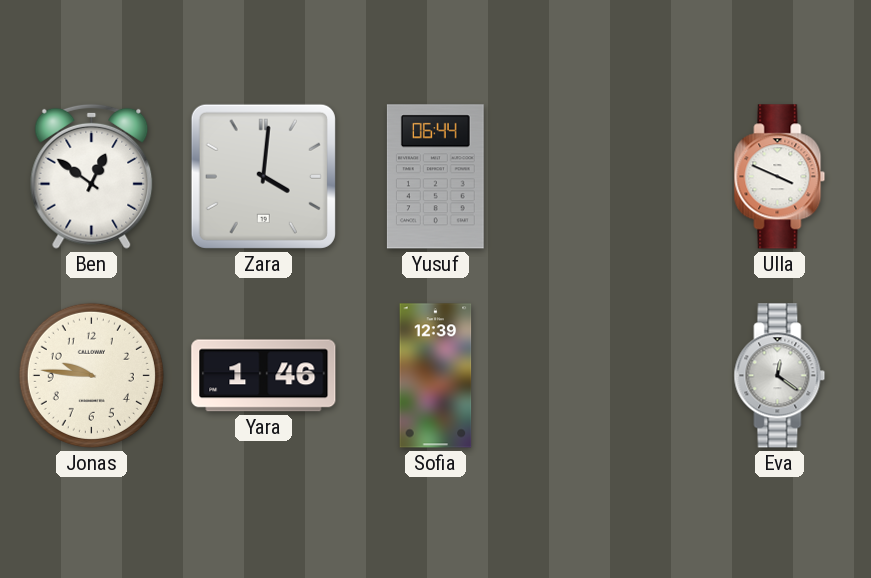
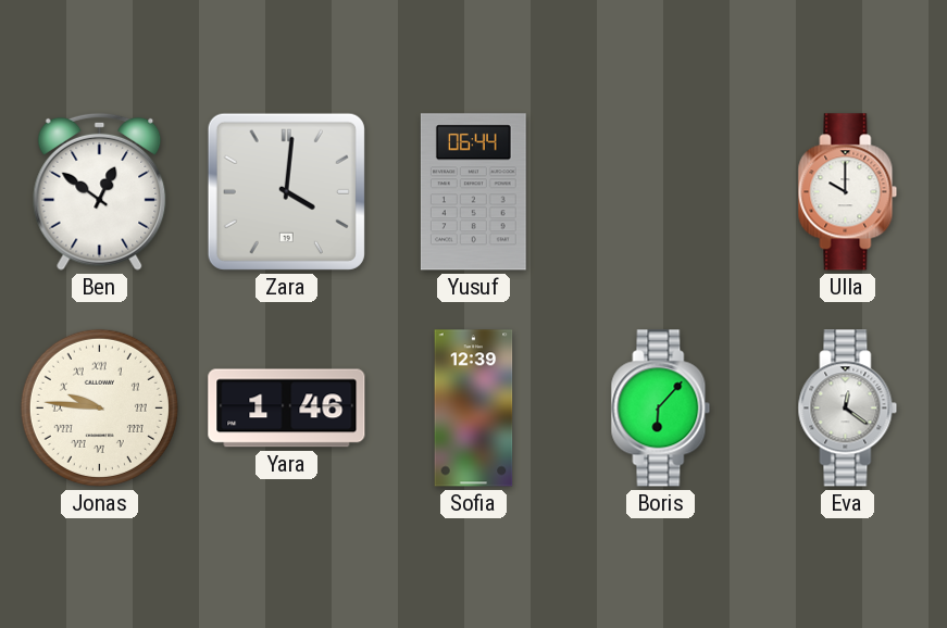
Ulla: 3:49 -> 10:00
Jonas numerals: Arabic -> Roman
Boris: none -> 6:07
